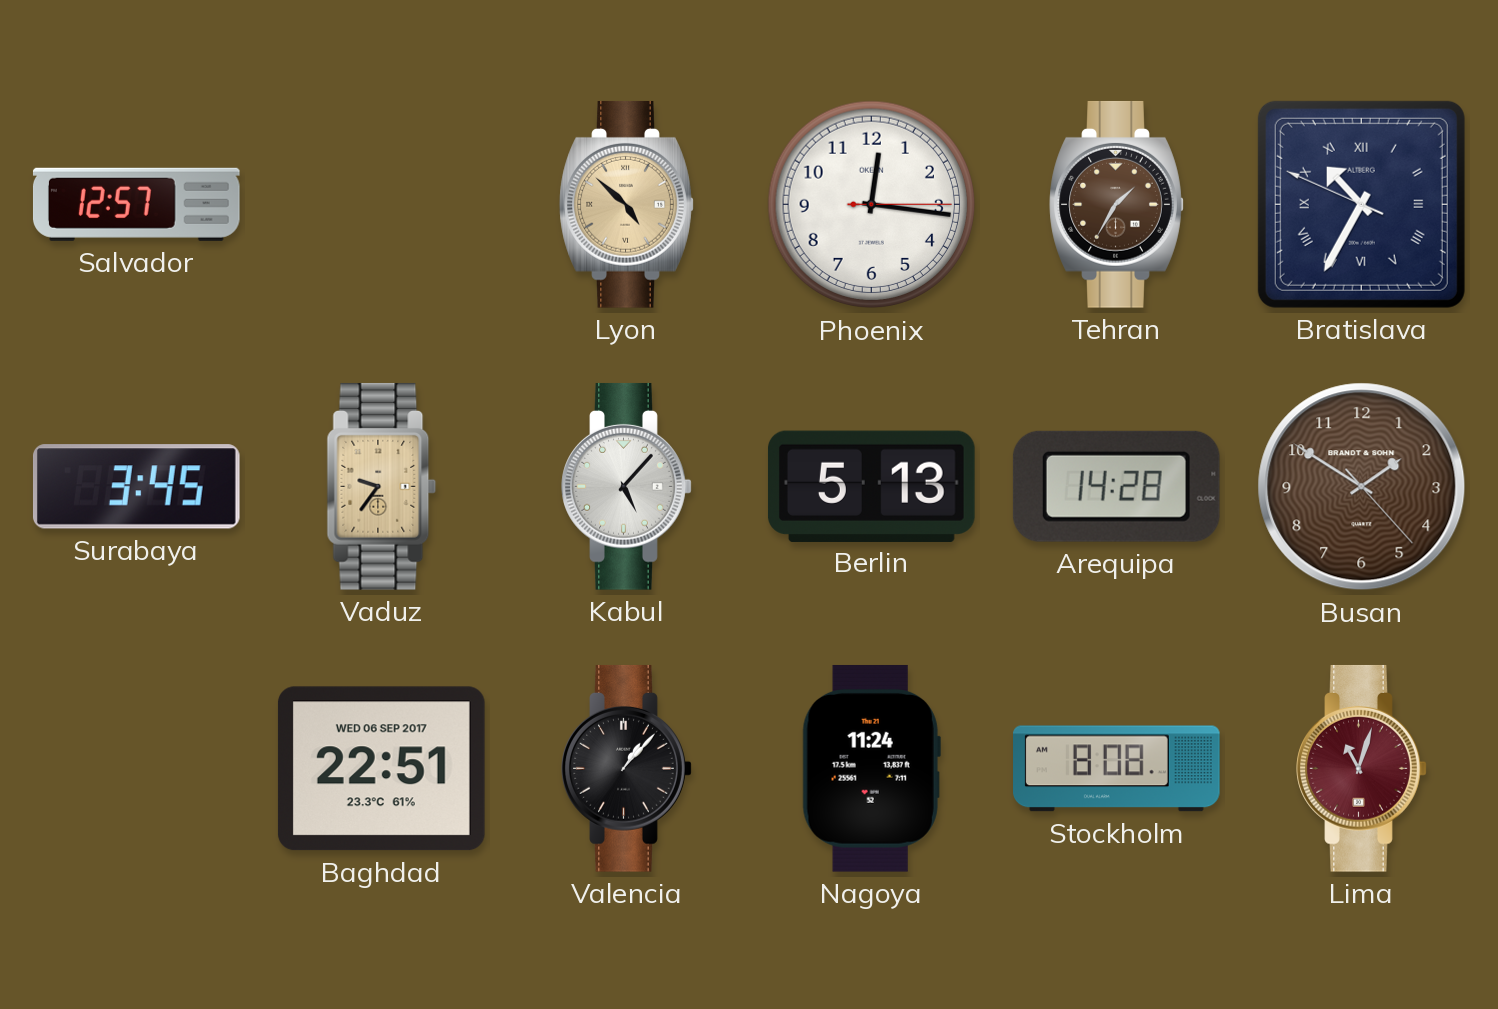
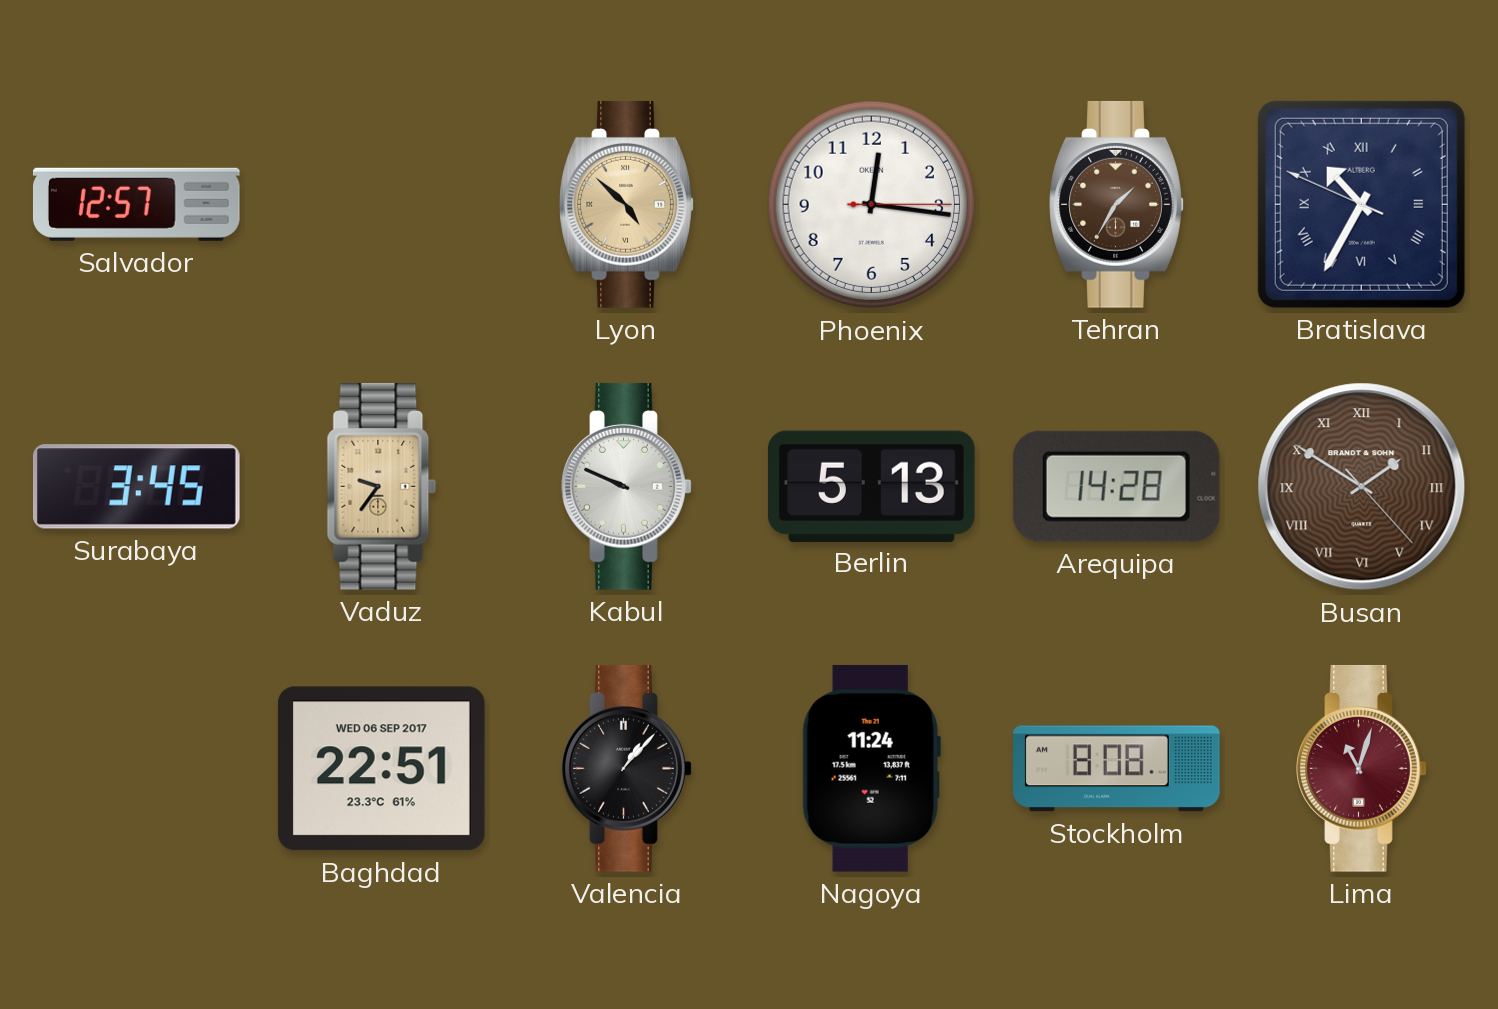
Kabul: 5:07 -> 9:49
Busan numerals: Arabic -> Roman
